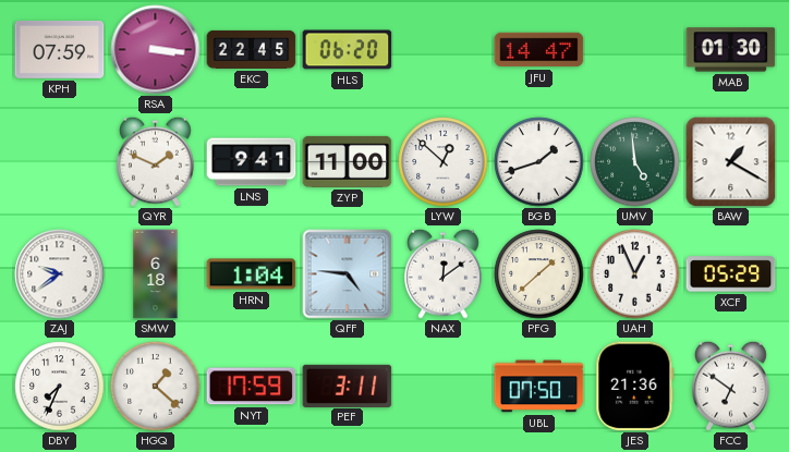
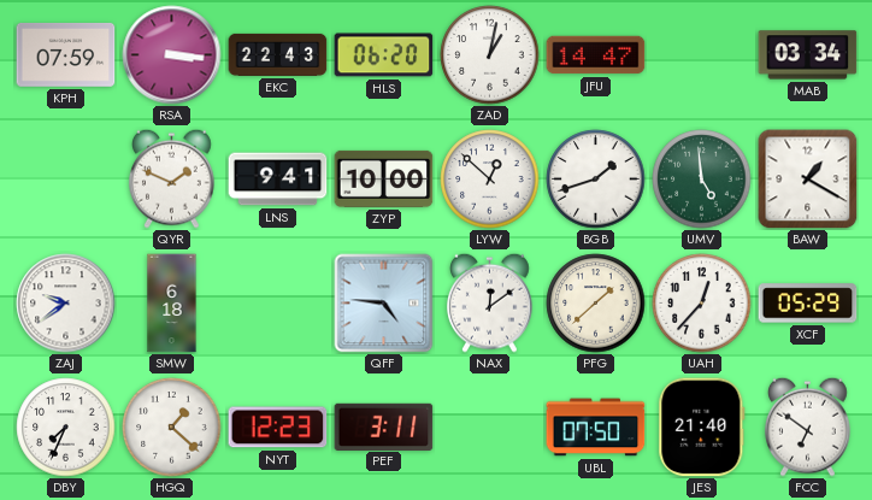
EKC: 22:45 -> 22:43
ZAD: none -> 1:02
MAB: 01:30 -> 03:34
ZYP: 11:00 -> 10:00
HRN: 1:04 -> none
UAH: 12:56 -> 12:37
NYT: 17:59 -> 12:23
JES: 21:36 -> 21:40
